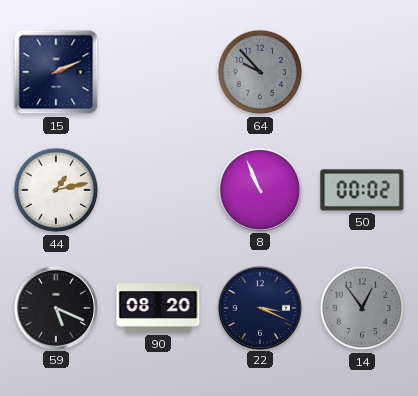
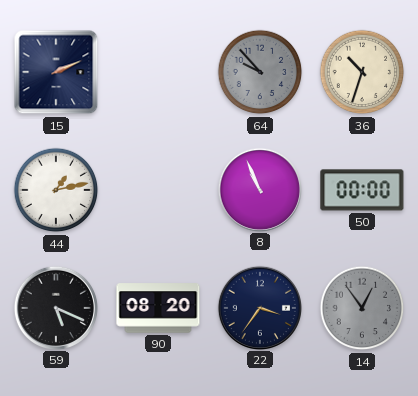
36: none -> 10:33
50: 00:02 -> 00:00
22: 3:19 -> 3:36
